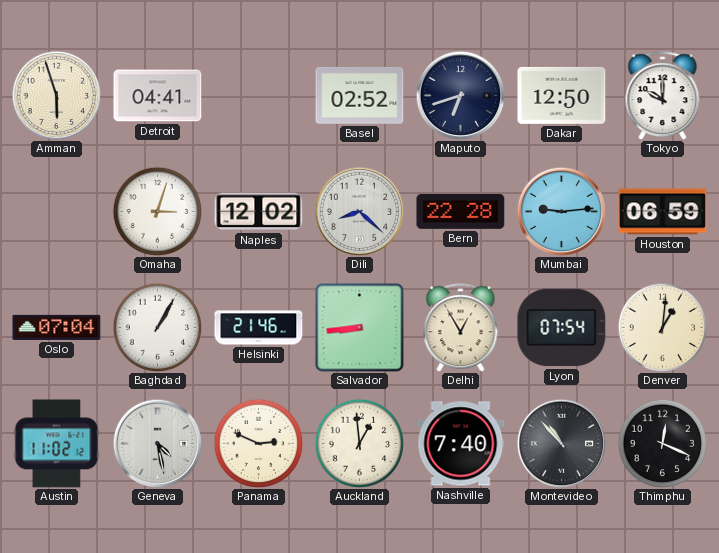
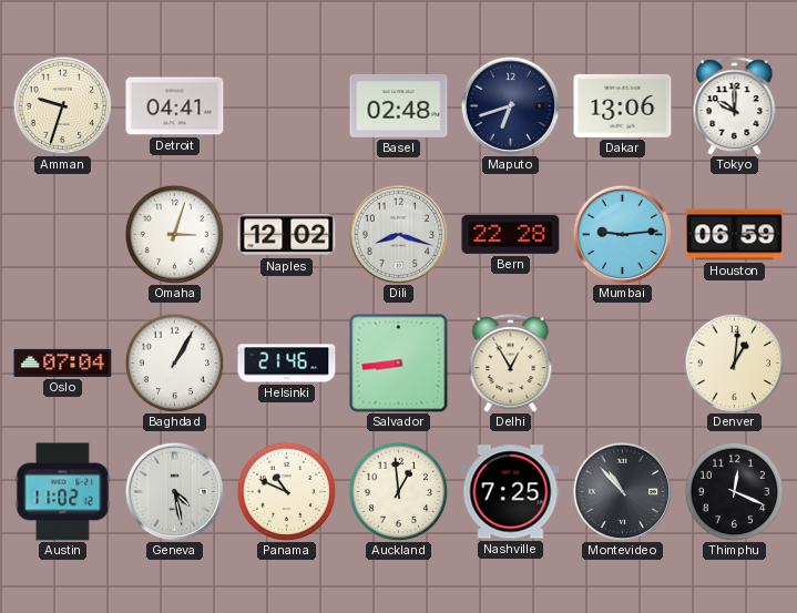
Amman: 5:57 -> 9:33
Basel: 02:52 -> 02:48
Dakar: 12:50 -> 13:06
Dili: 8:22 -> 8:18
Lyon: 07:54 -> none
Panama: 2:49 -> 10:49
Nashville: 7:40 -> 7:25
